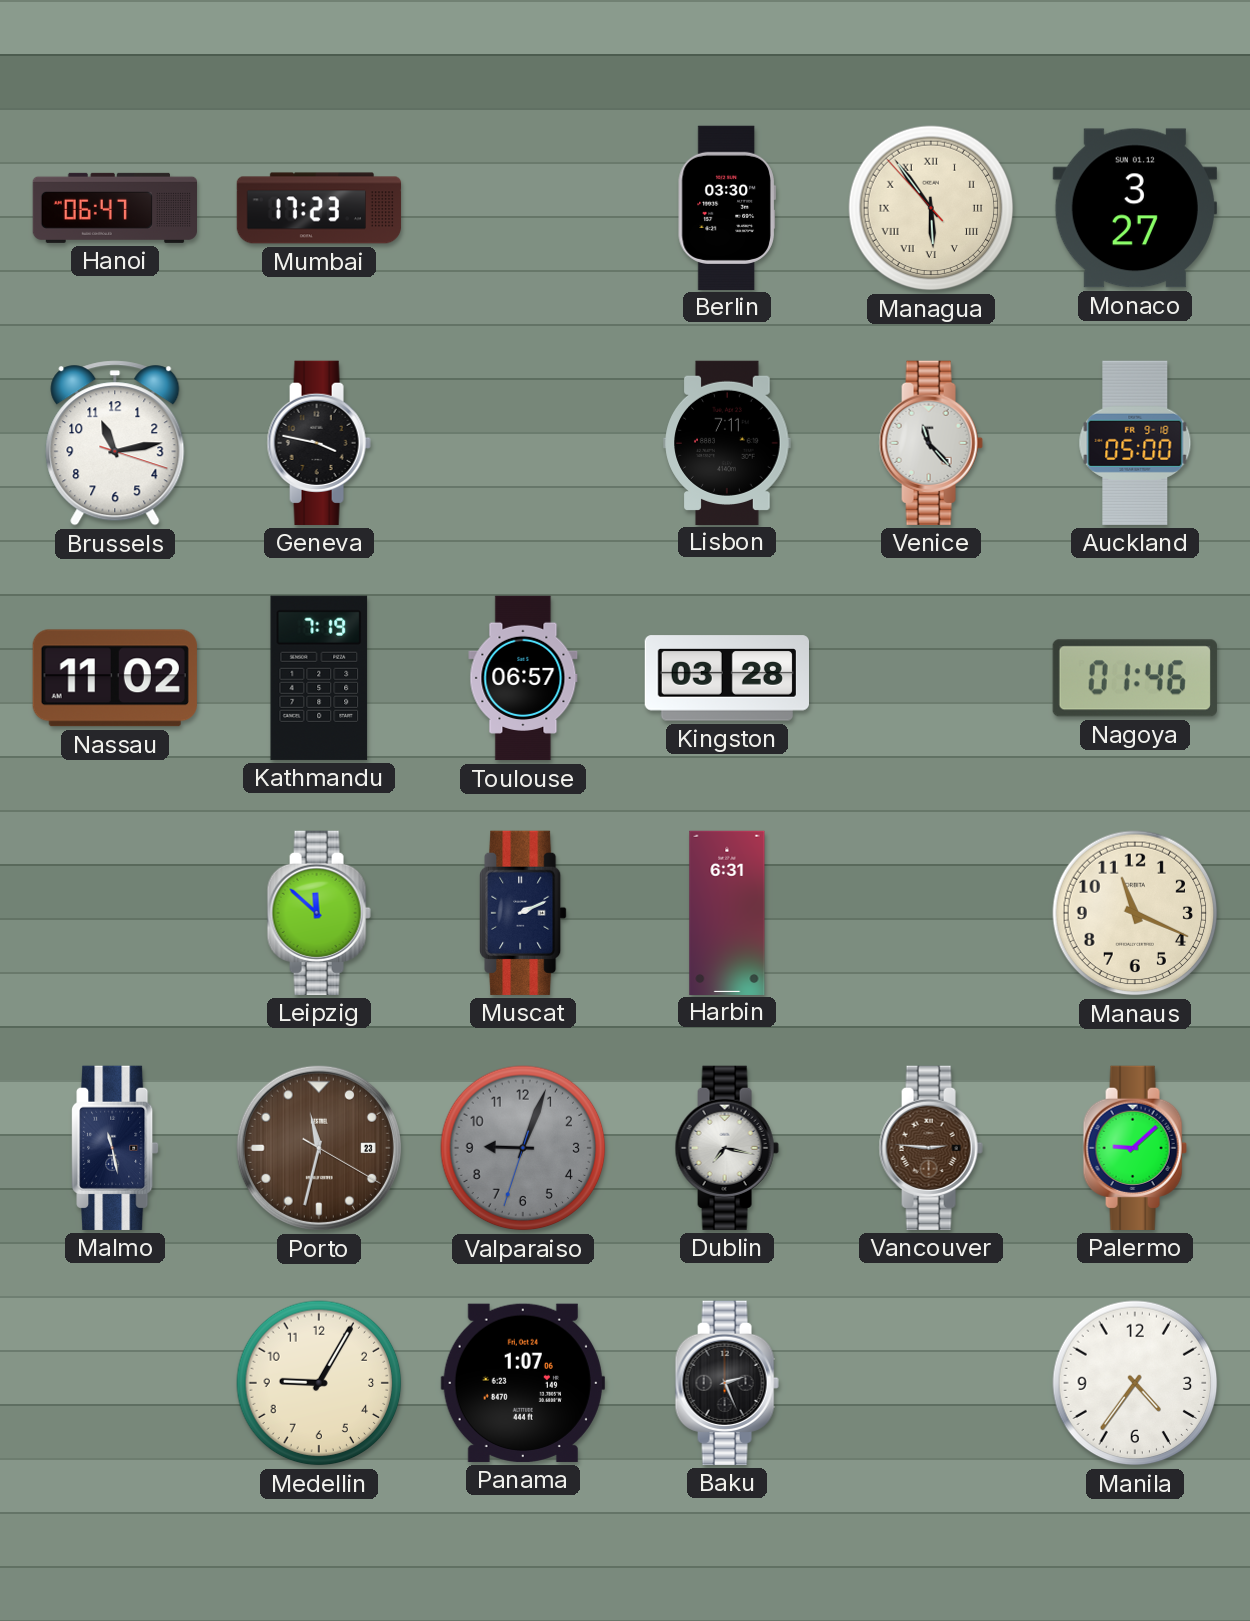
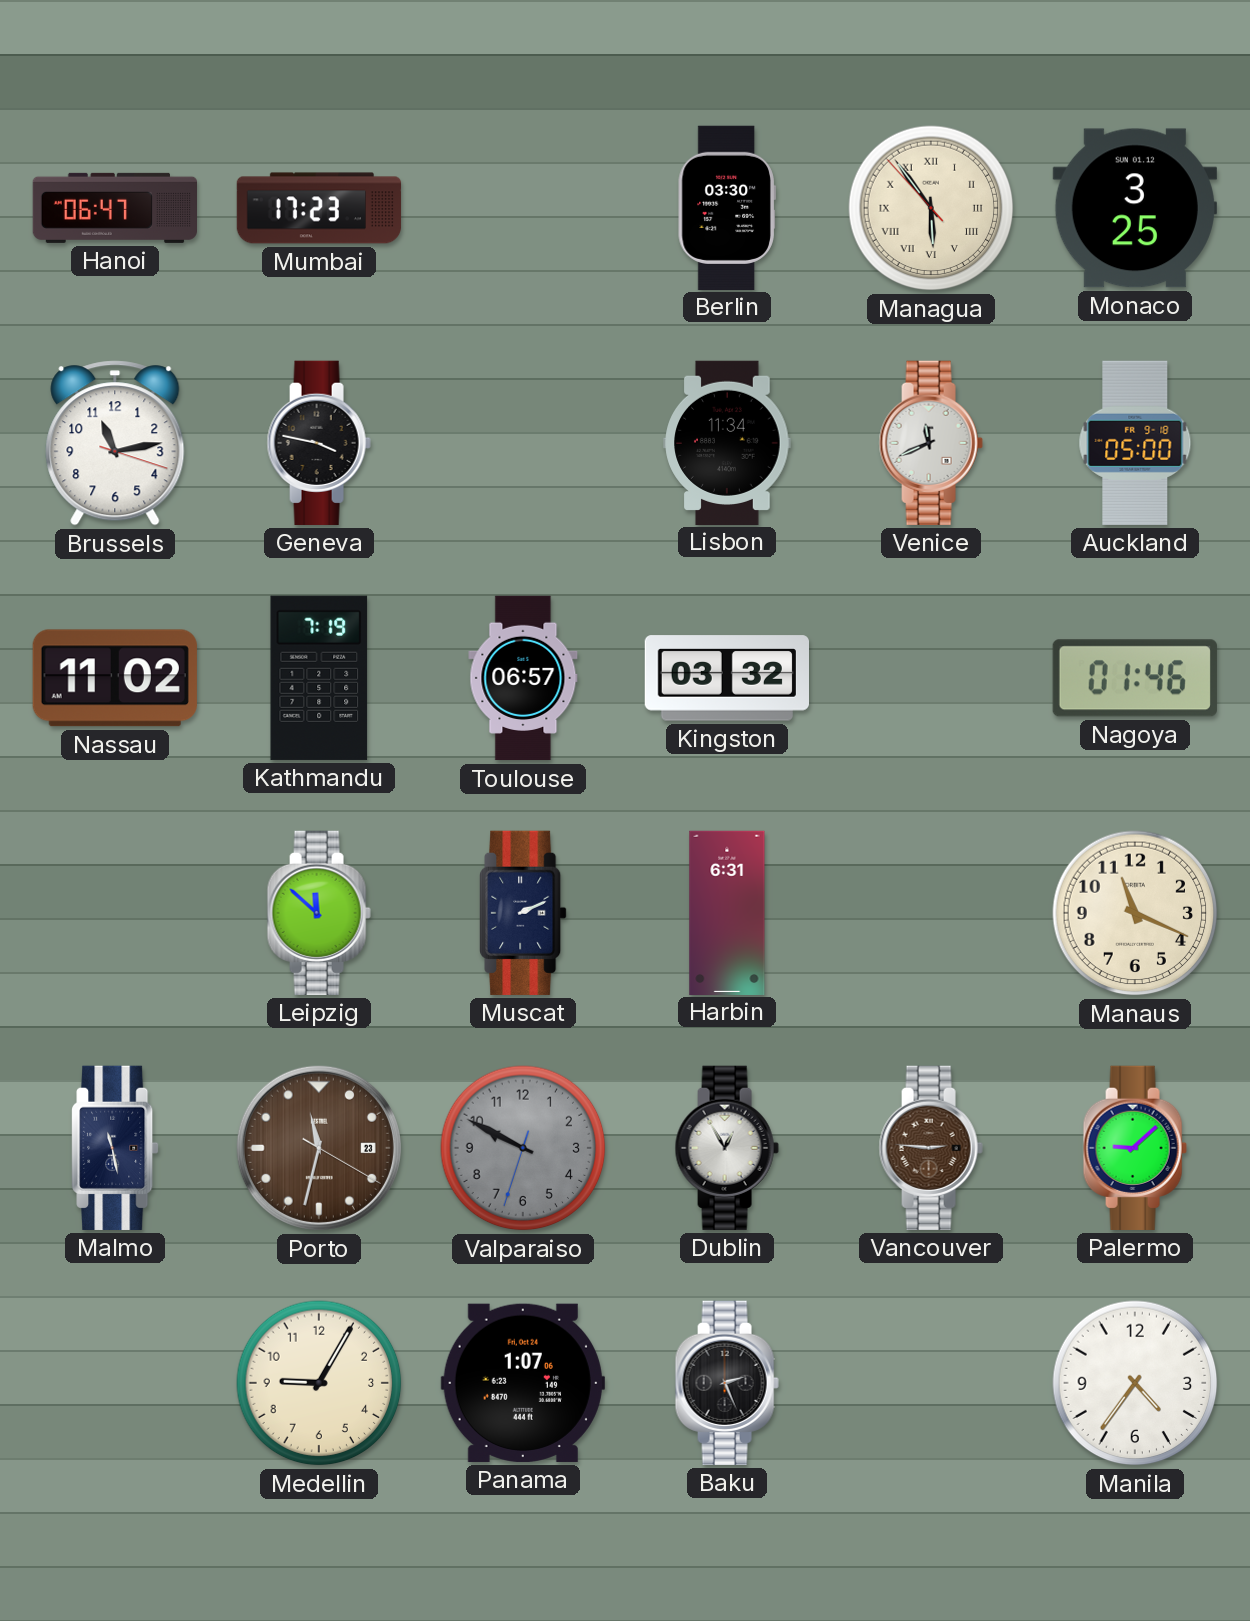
Monaco: 3:27 -> 3:25
Lisbon: 7:11 -> 11:34
Venice: 11:23 -> 11:41
Kingston: 03:28 -> 03:32
Valparaiso: 9:03 -> 9:49
Dublin: 7:17 -> 12:55
